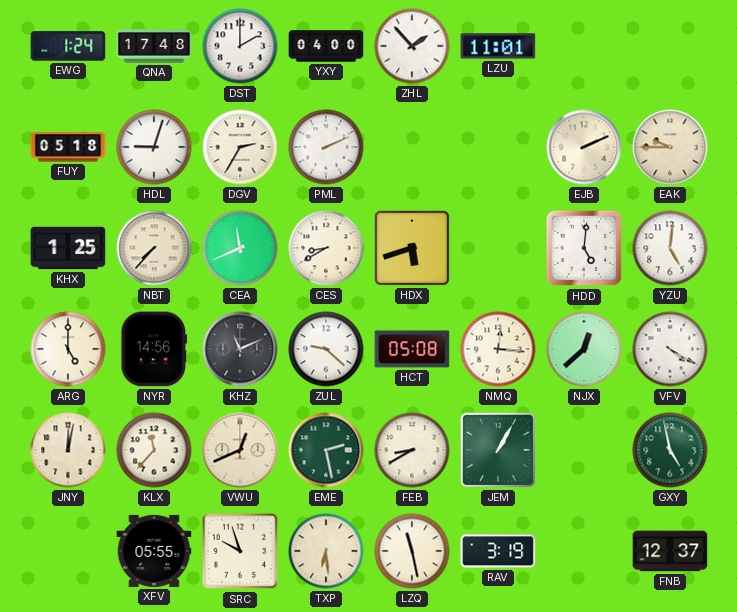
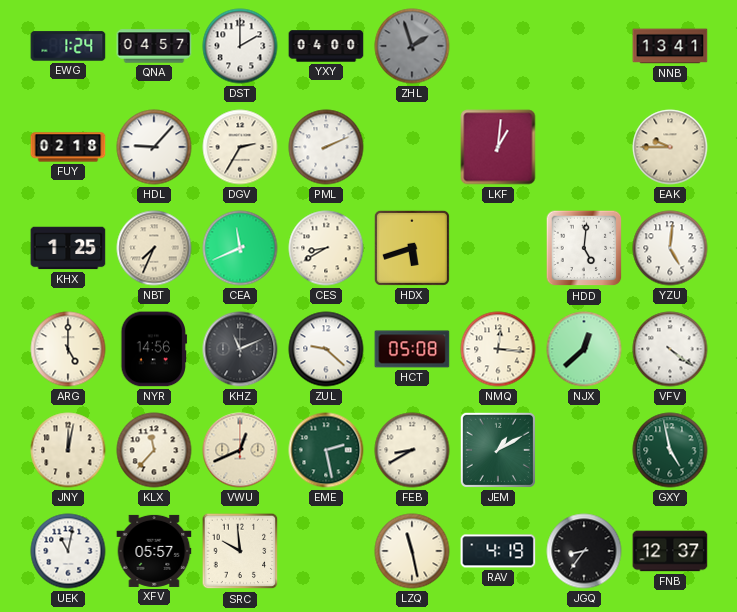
QNA: 17:48 -> 04:57
ZHL: 1:53 -> 1:57
ZHL dial: white -> grey
LZU: 11:01 -> none
NNB: none -> 13:41
FUY: 05:18 -> 02:18
HDL: 9:03 -> 9:07
LKF: none -> 1:01
EJB: 2:11 -> none
NBT: 7:37 -> 7:34
VFV: 4:20 -> 4:21
JEM: 1:05 -> 1:10
UEK: none -> 11:02
XFV: 05:55 -> 05:57
SRC: 9:57 -> 9:59
TXP: 6:29 -> none
RAV: 3:19 -> 4:19
JGQ: none -> 8:36
